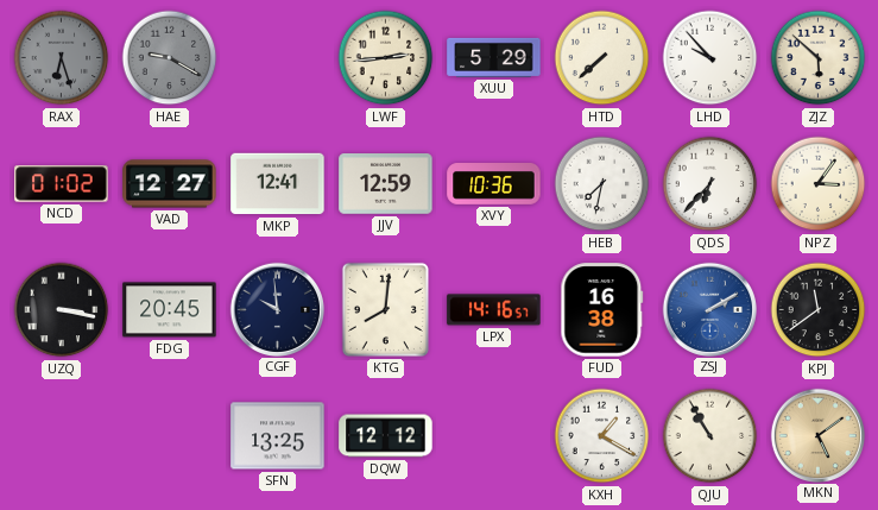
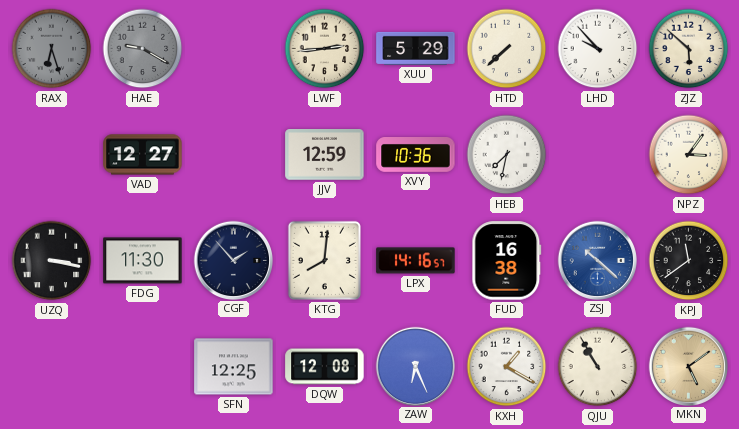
NCD: 01:02 -> none
MKP: 12:41 -> none
QDS: 6:37 -> none
FDG: 20:45 -> 11:30
CGF: 9:59 -> 1:53
ZSJ: 2:10 -> 10:22
SFN: 13:25 -> 12:25
DQW: 12:12 -> 12:08
ZAW: none -> 6:26
